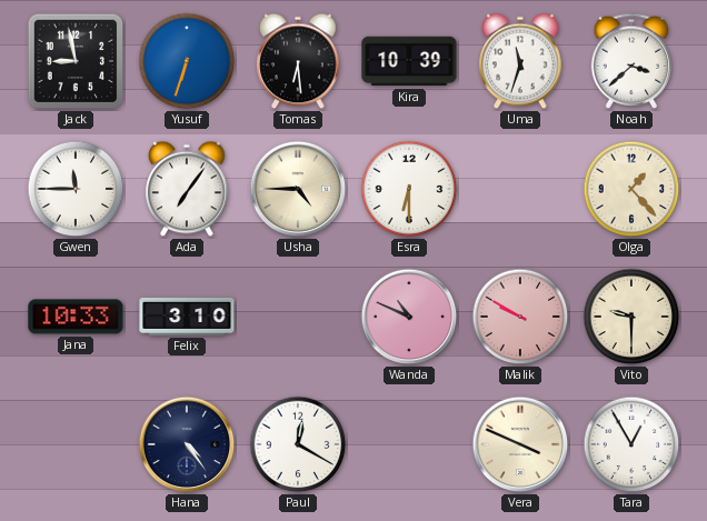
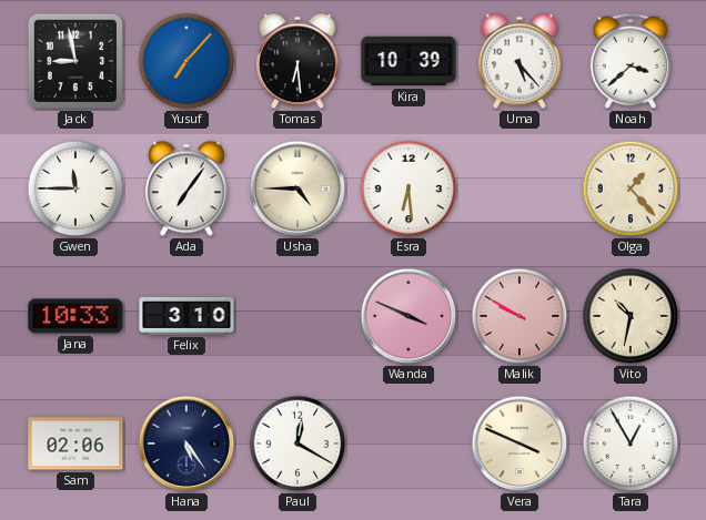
Yusuf: 6:33 -> 7:07
Uma: 11:33 -> 5:23
Esra: 6:30 -> 6:29
Wanda: 10:49 -> 3:49
Vito: 9:30 -> 10:32
Sam: none -> 02:06
Hana: 4:24 -> 5:24
